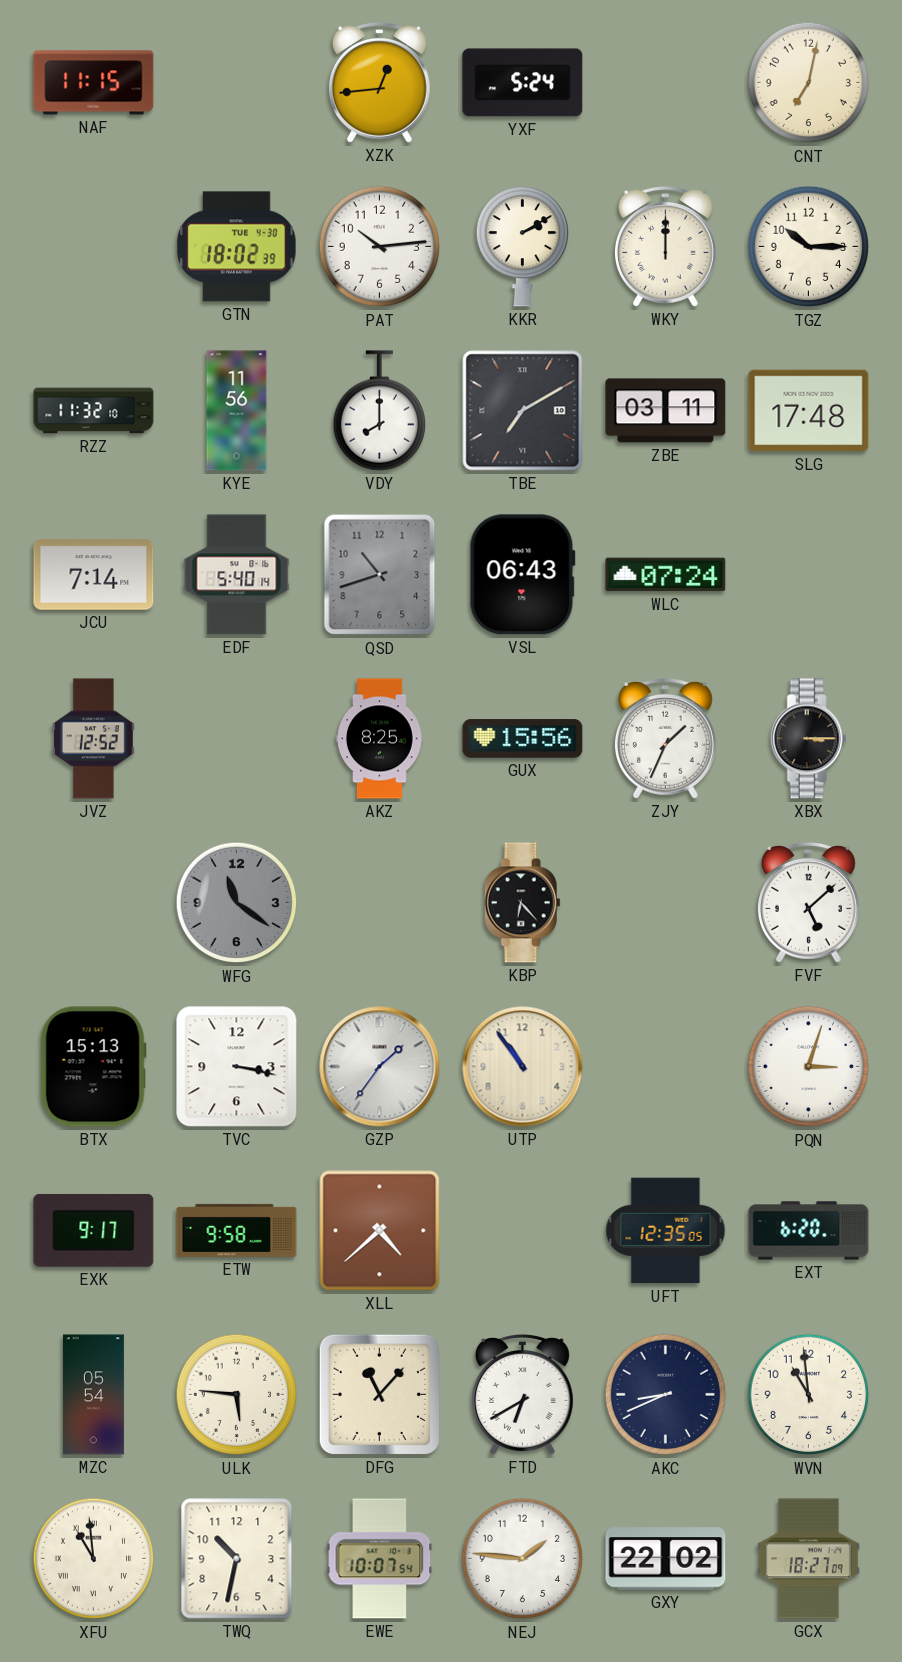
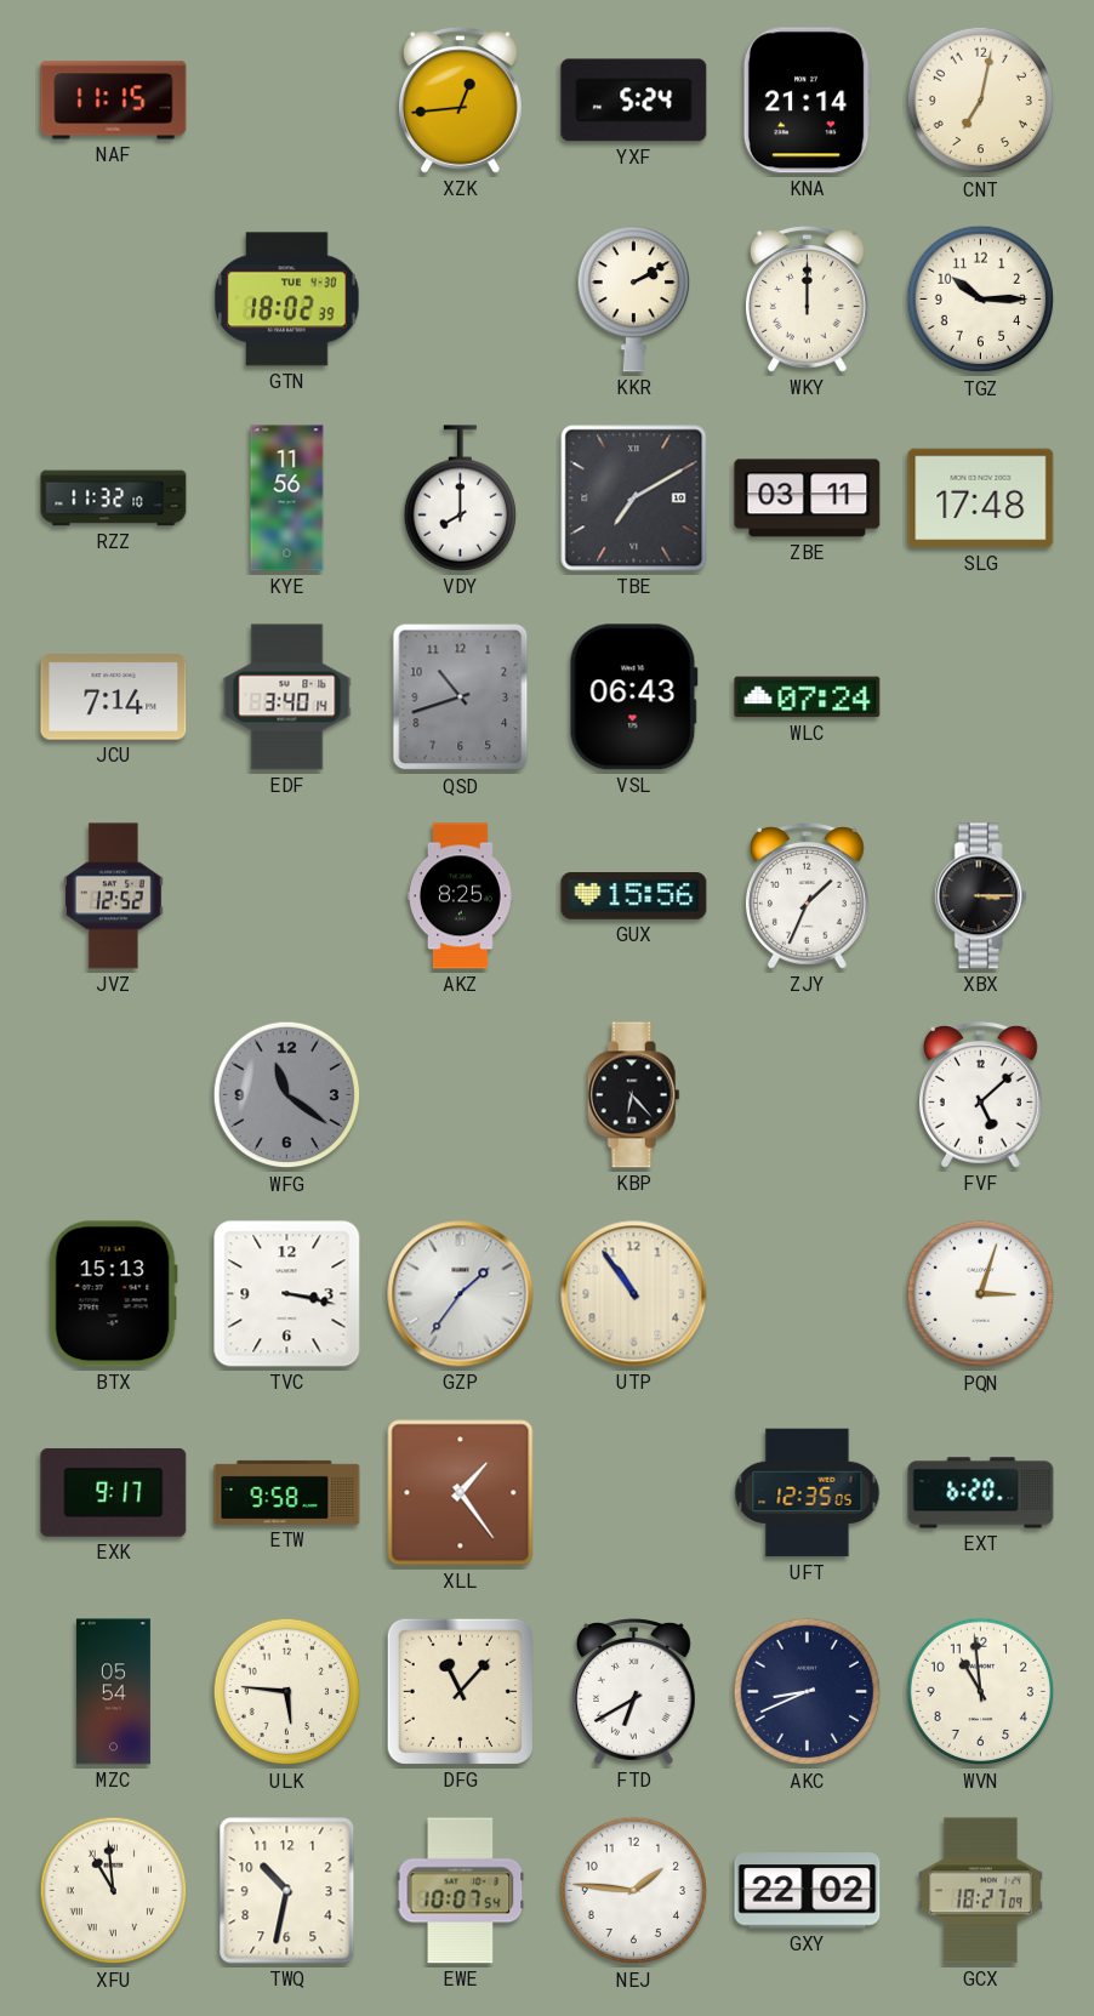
KNA: none -> 21:14
PAT: 10:14 -> none
EDF: 5:40 -> 3:40
XLL: 4:38 -> 1:24
